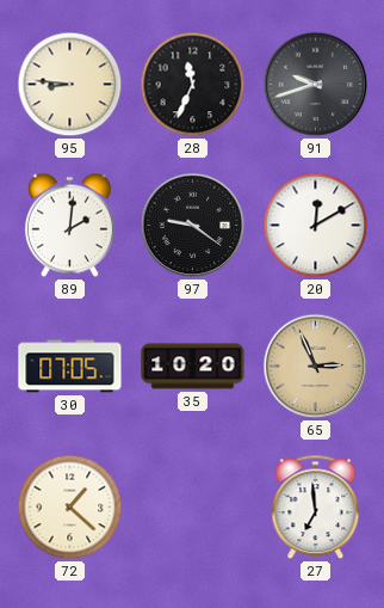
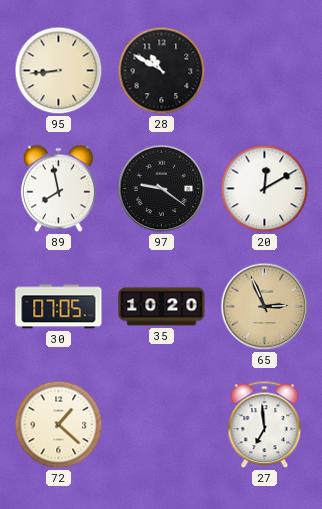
95: 8:46 -> 8:44
28: 11:34 -> 10:50
91: 9:42 -> none
89: 2:01 -> 7:58
